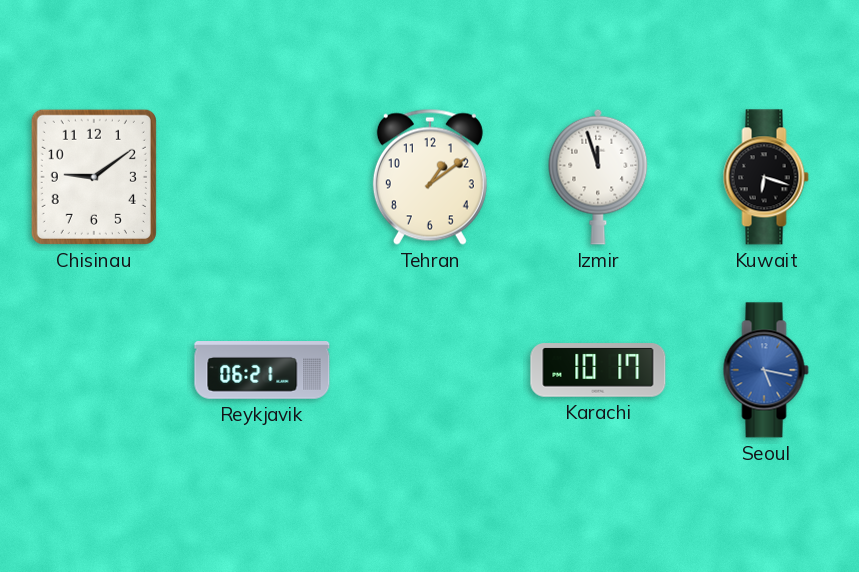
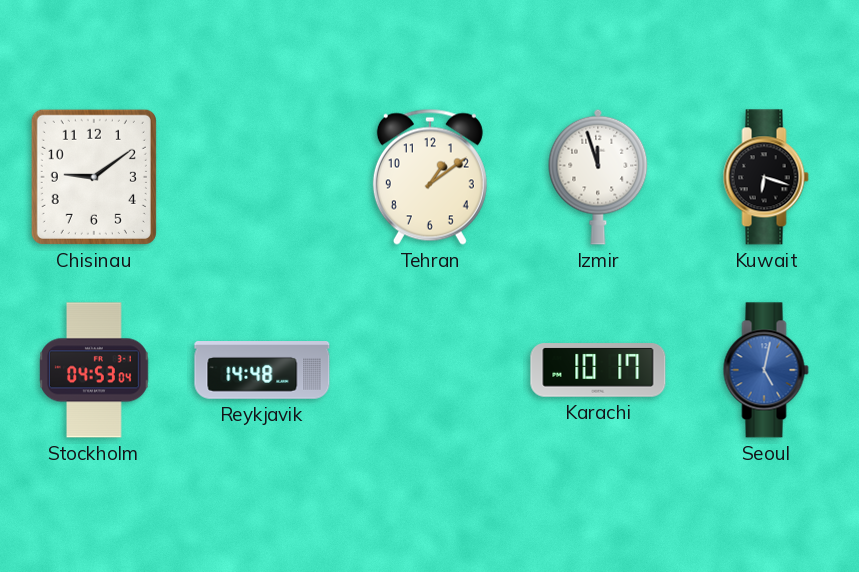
Stockholm: none -> 04:53
Reykjavik: 06:21 -> 14:48
Seoul: 5:17 -> 5:02
